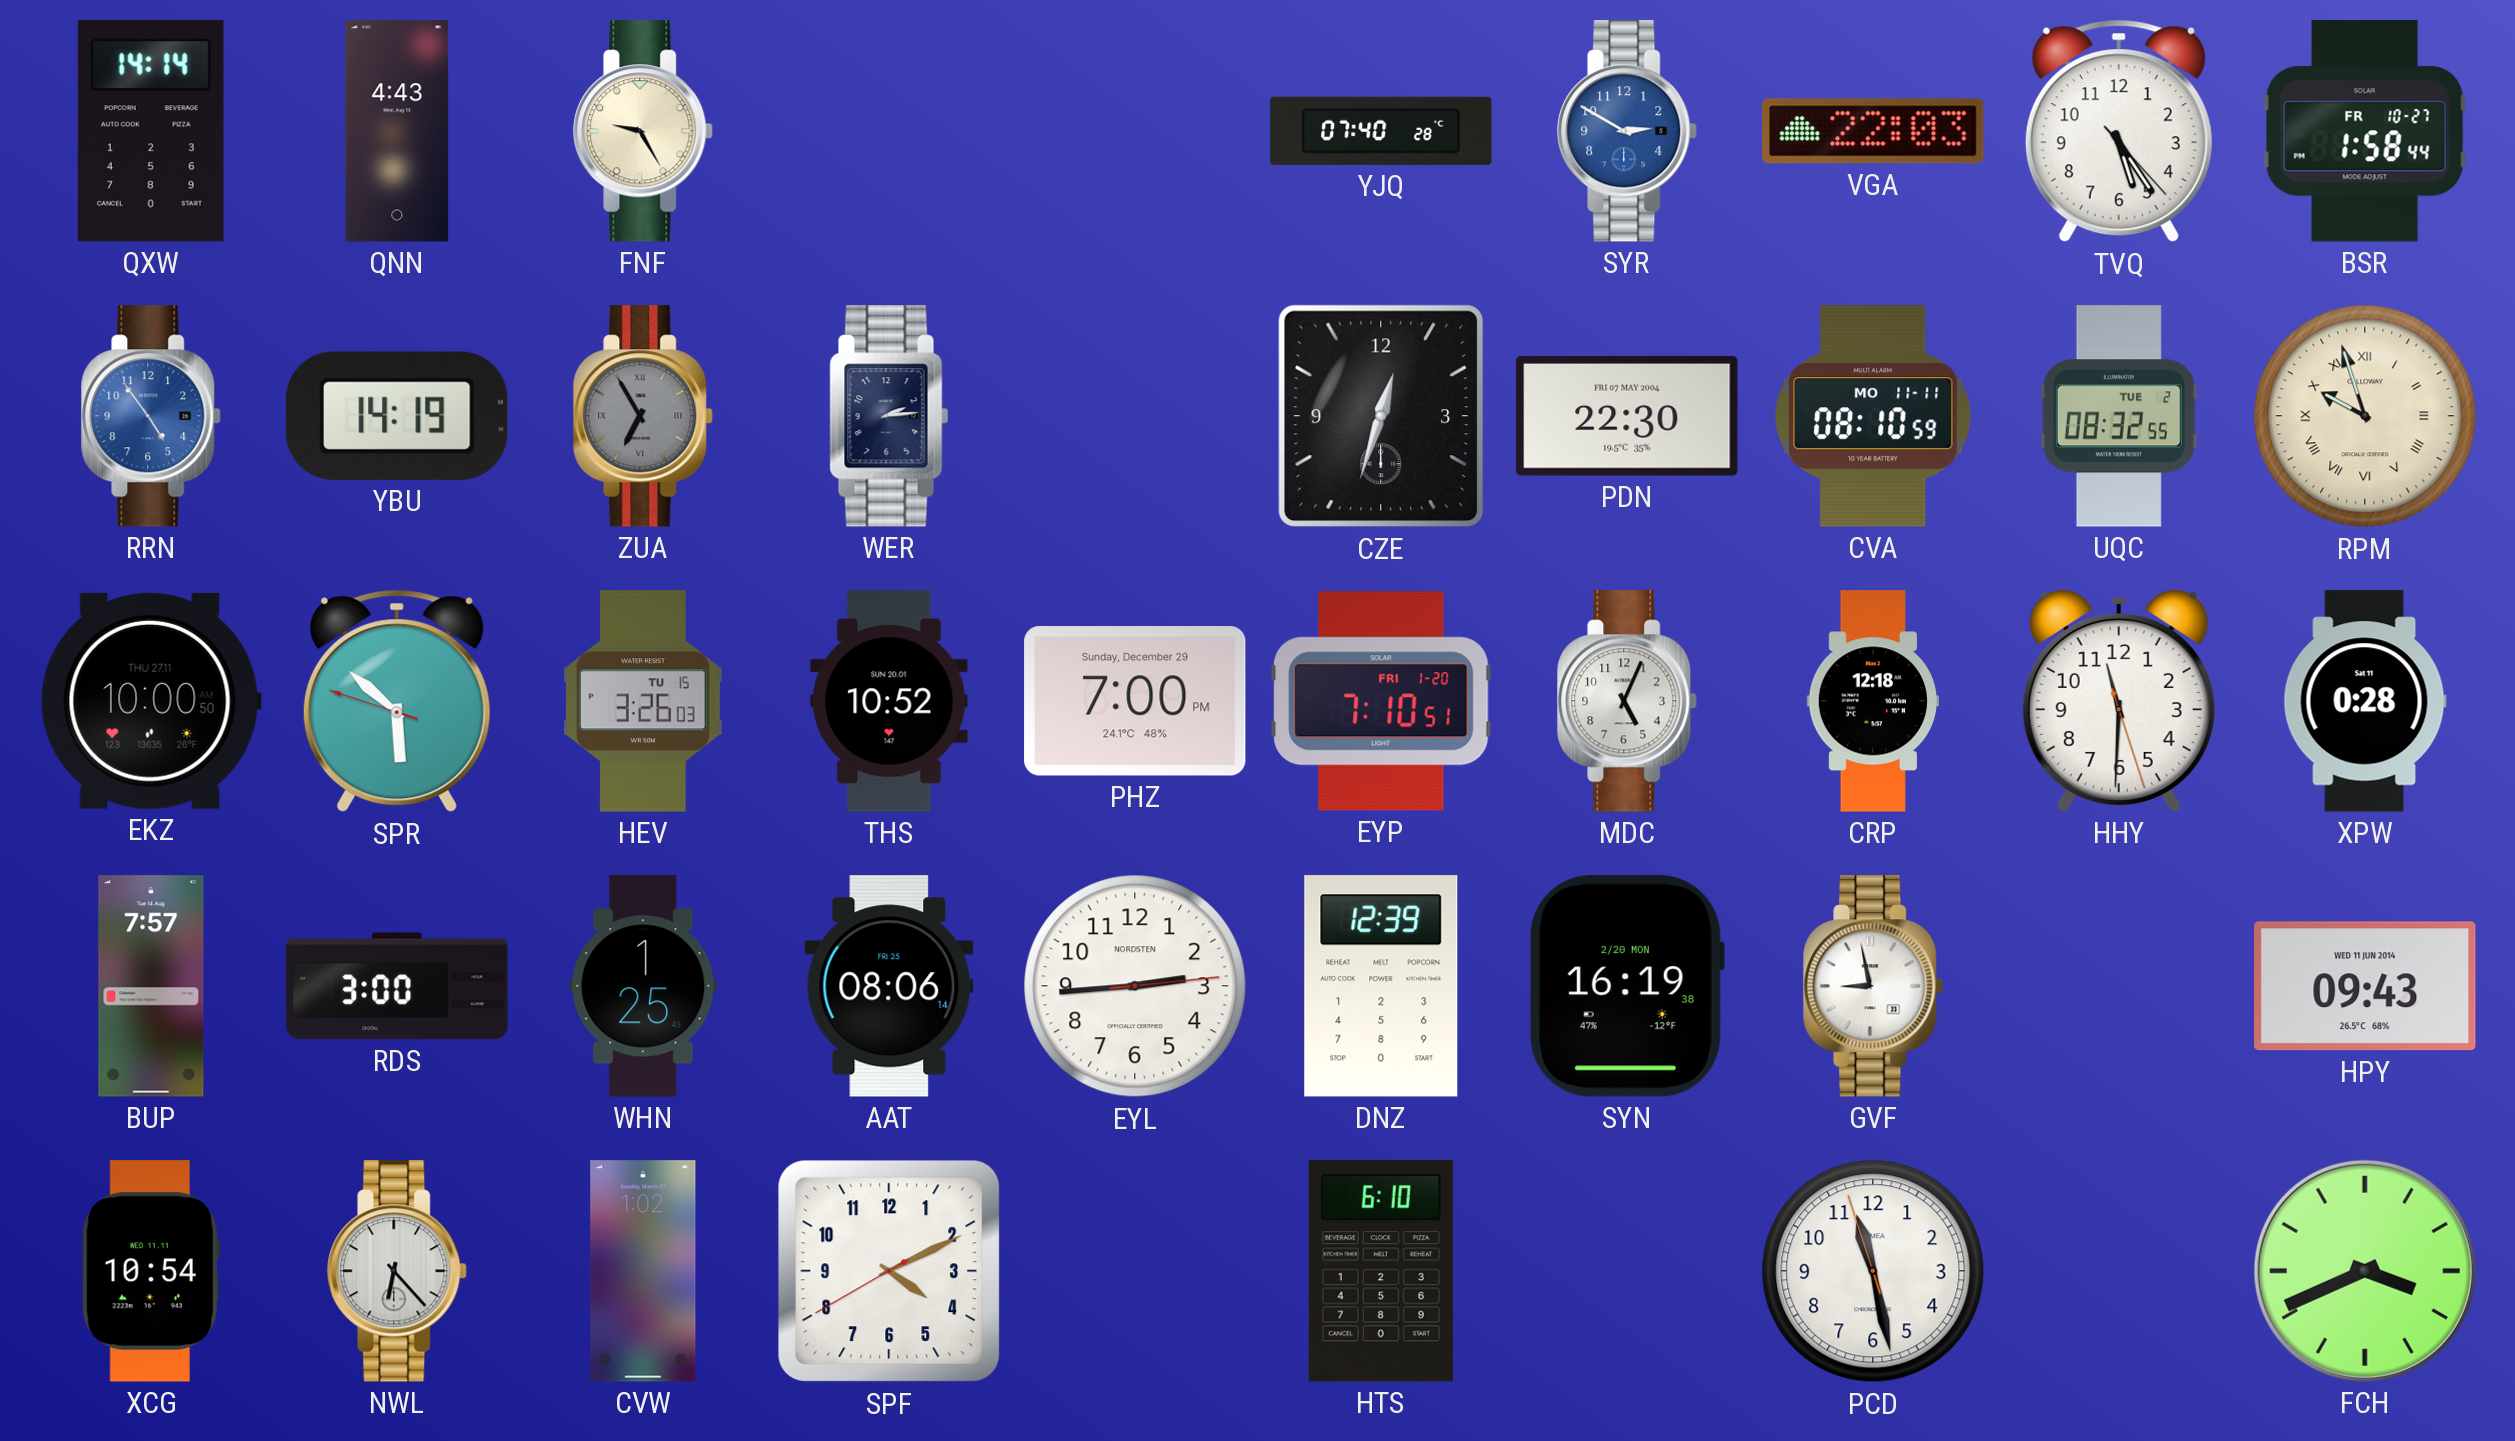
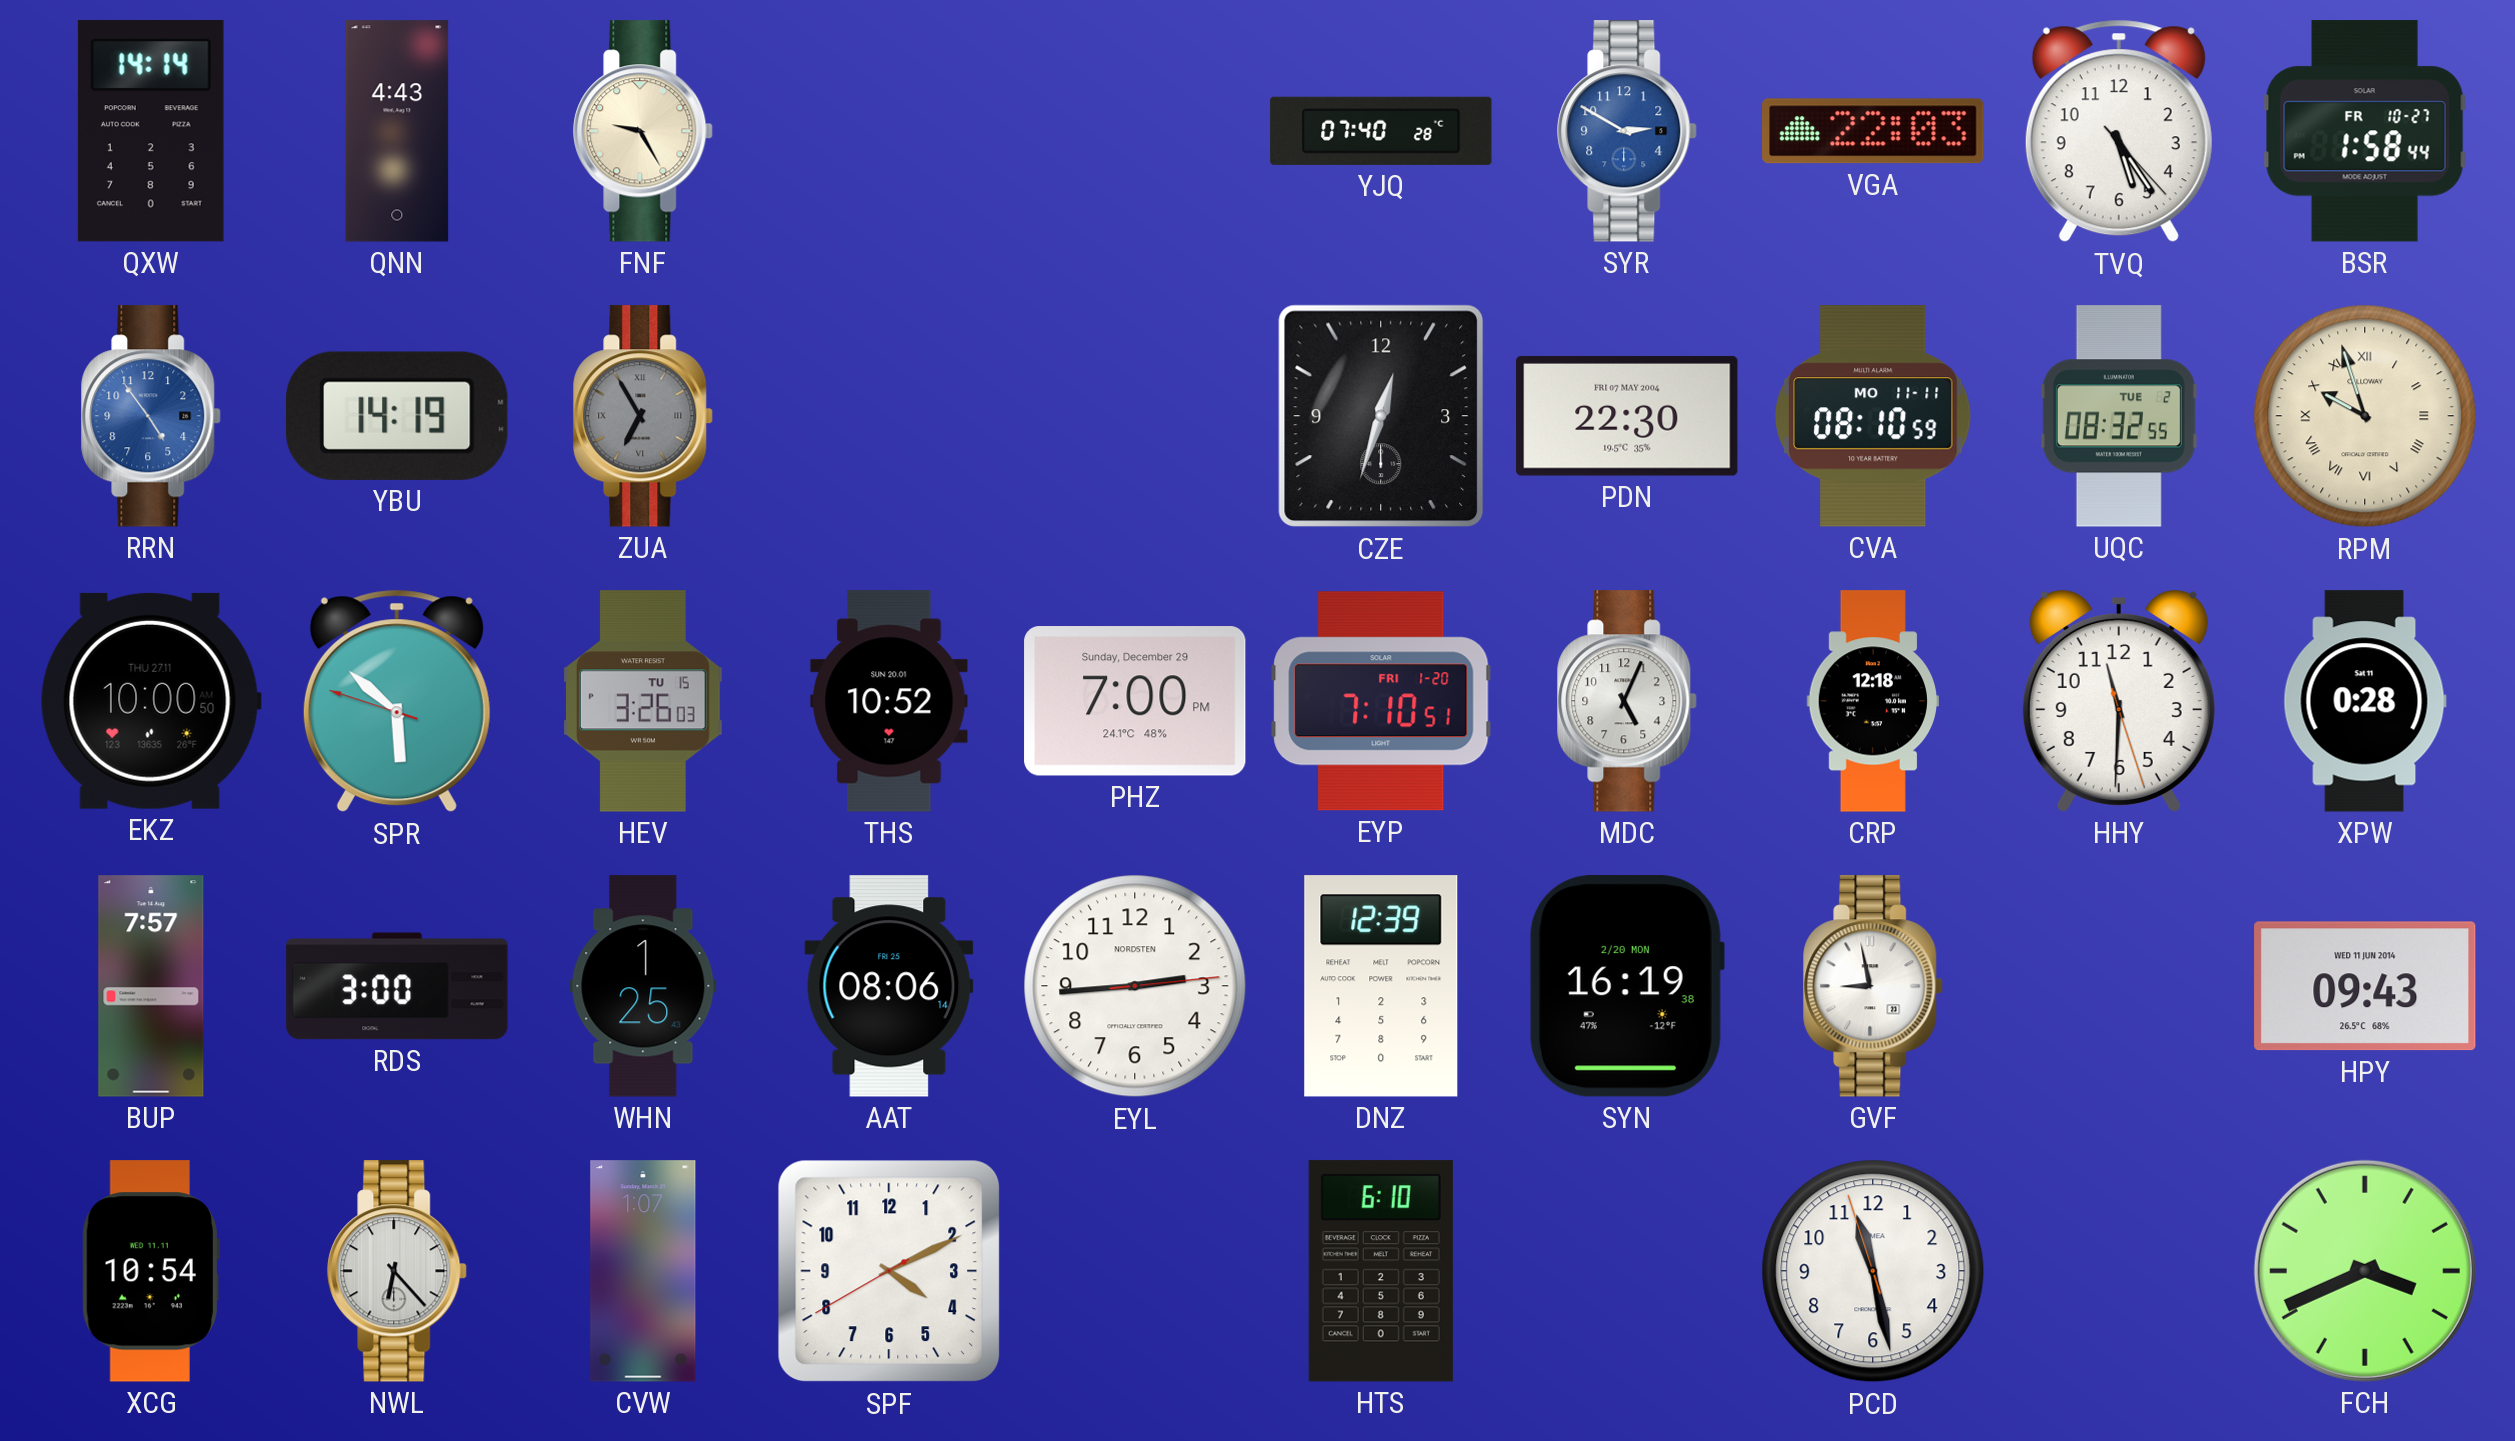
WER: 2:14 -> none
CVW: 1:02 -> 1:07
